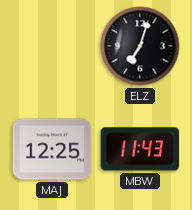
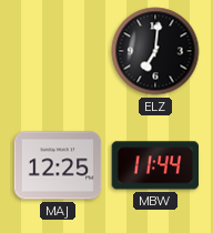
ELZ: 7:03 -> 7:01
MBW: 11:43 -> 11:44
